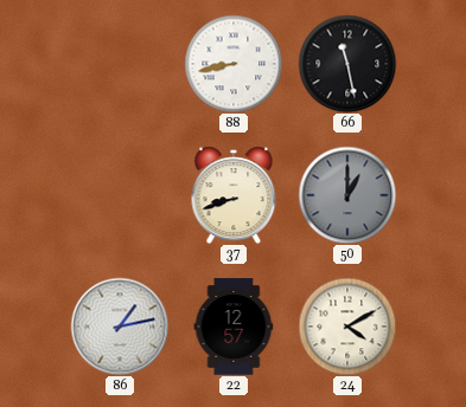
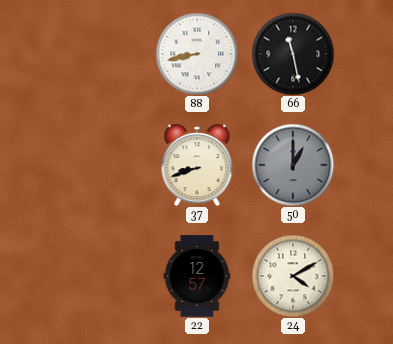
86: 1:13 -> none
